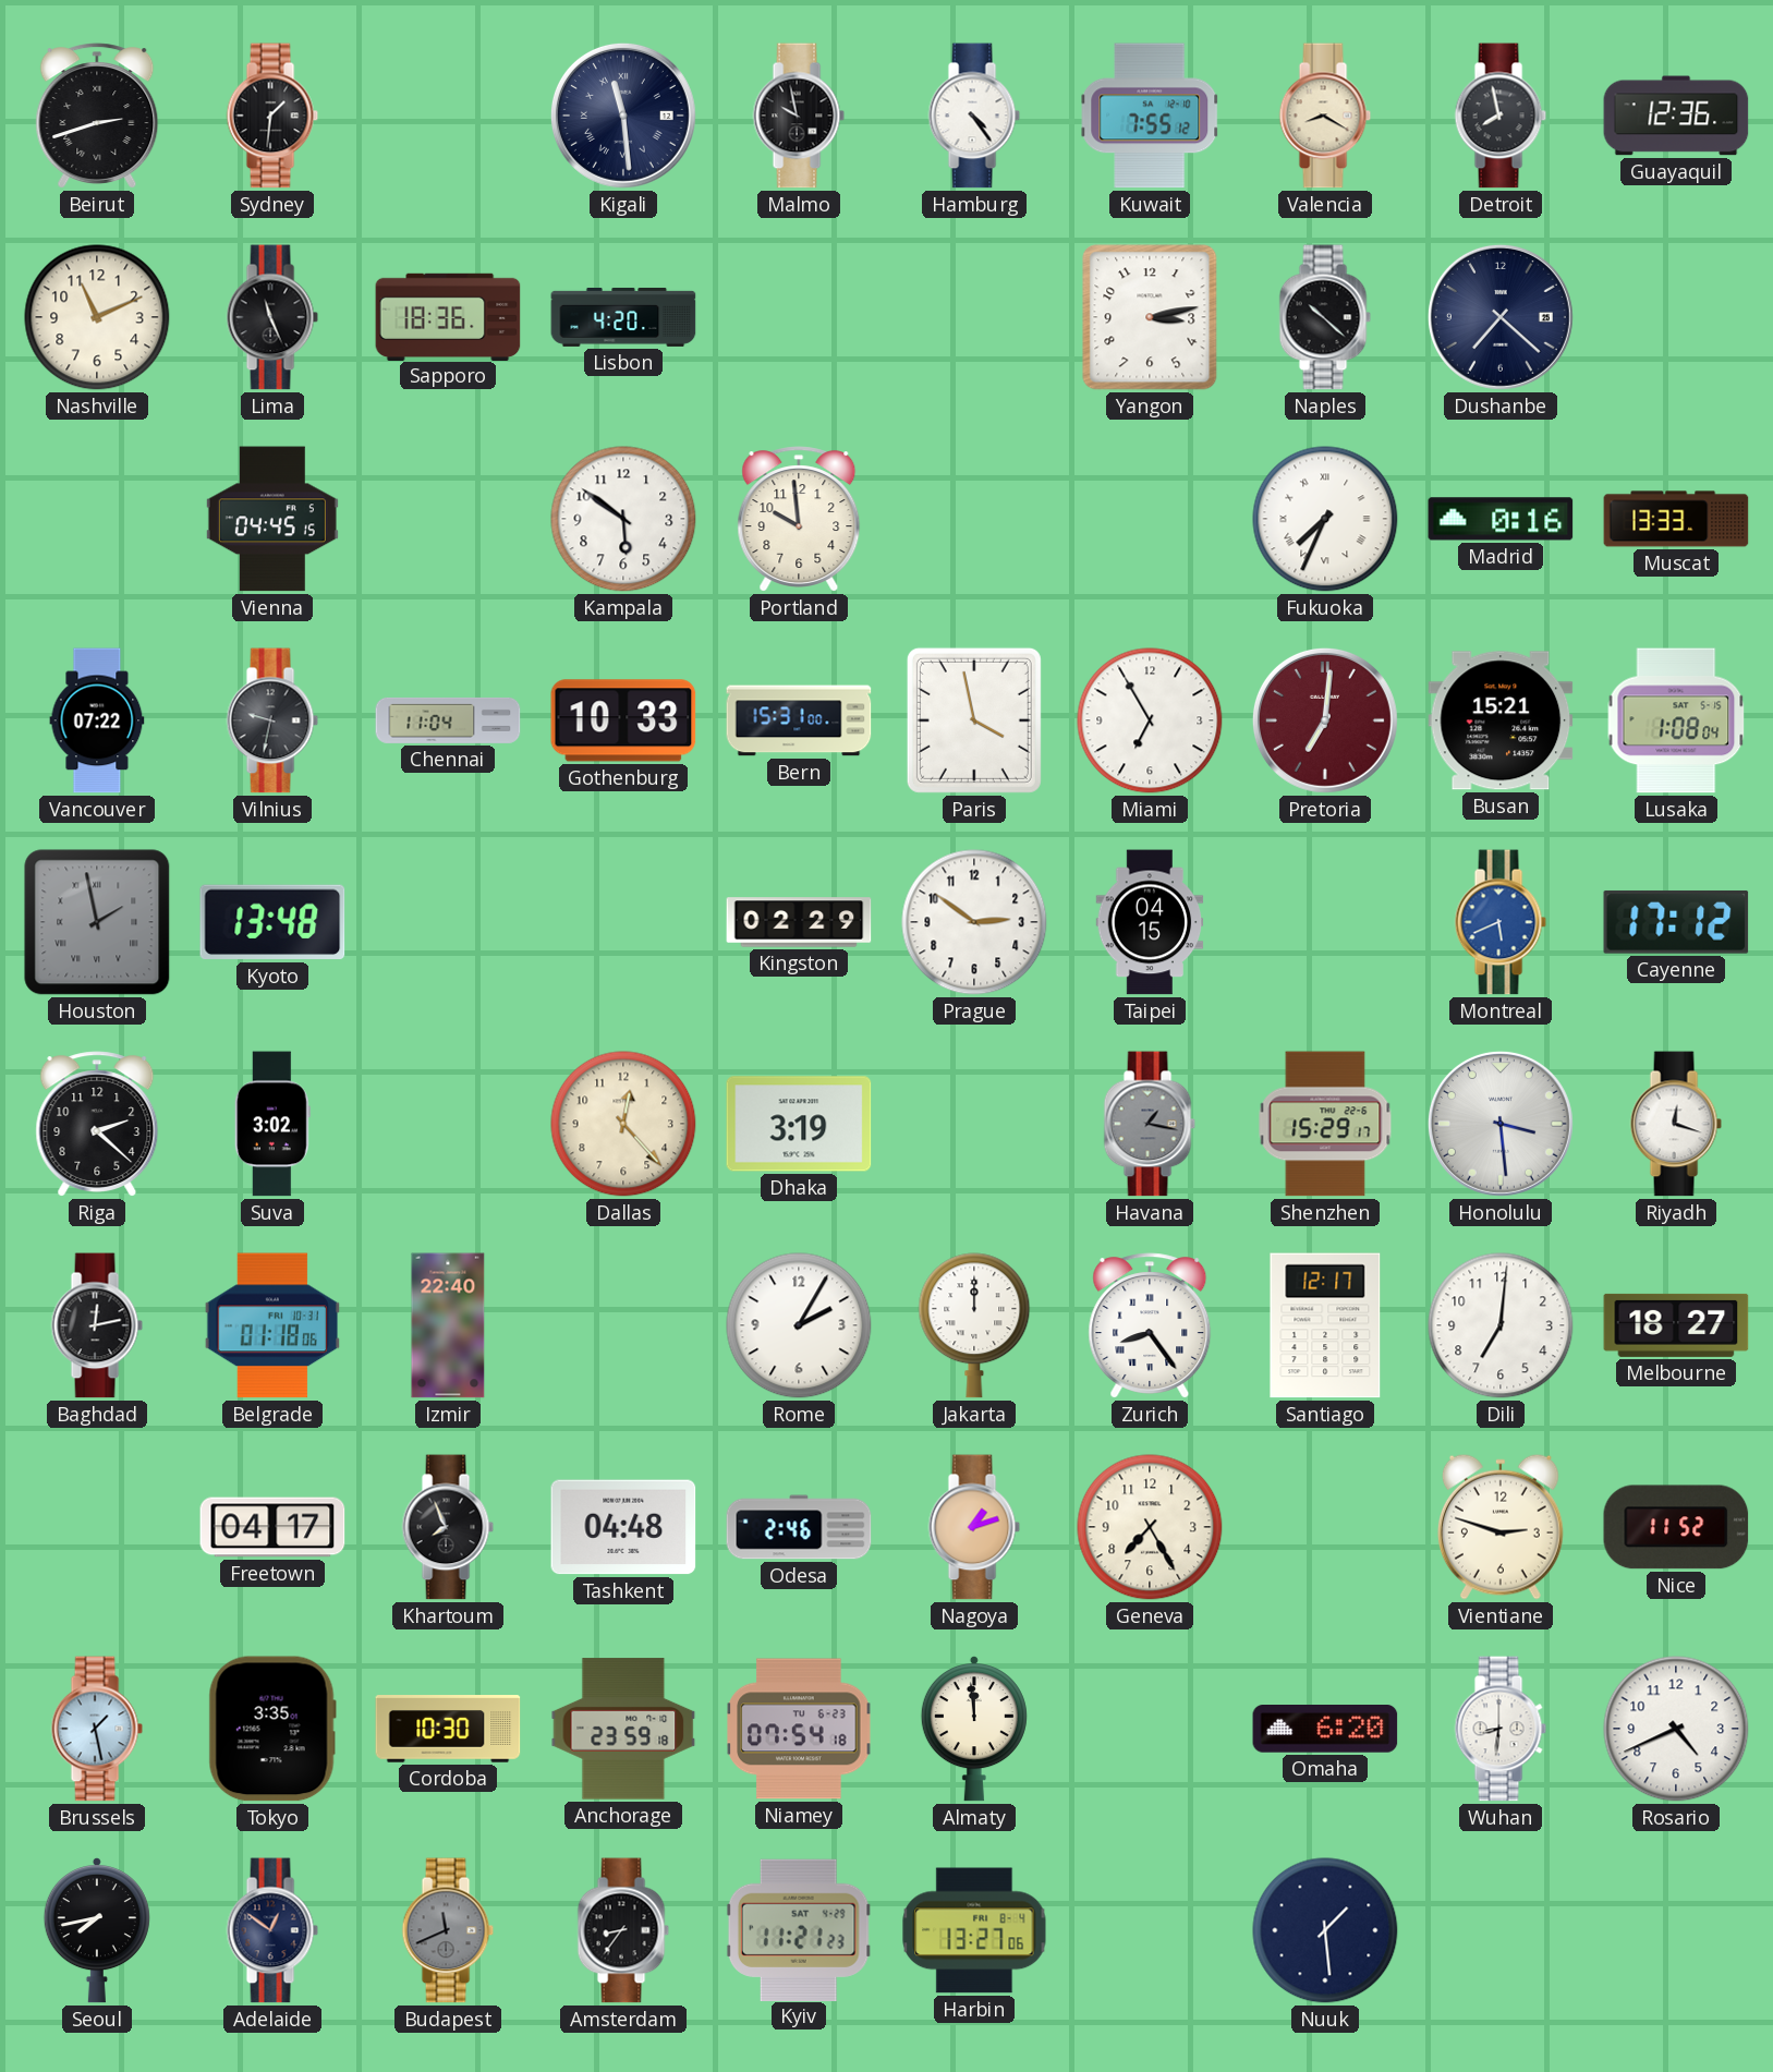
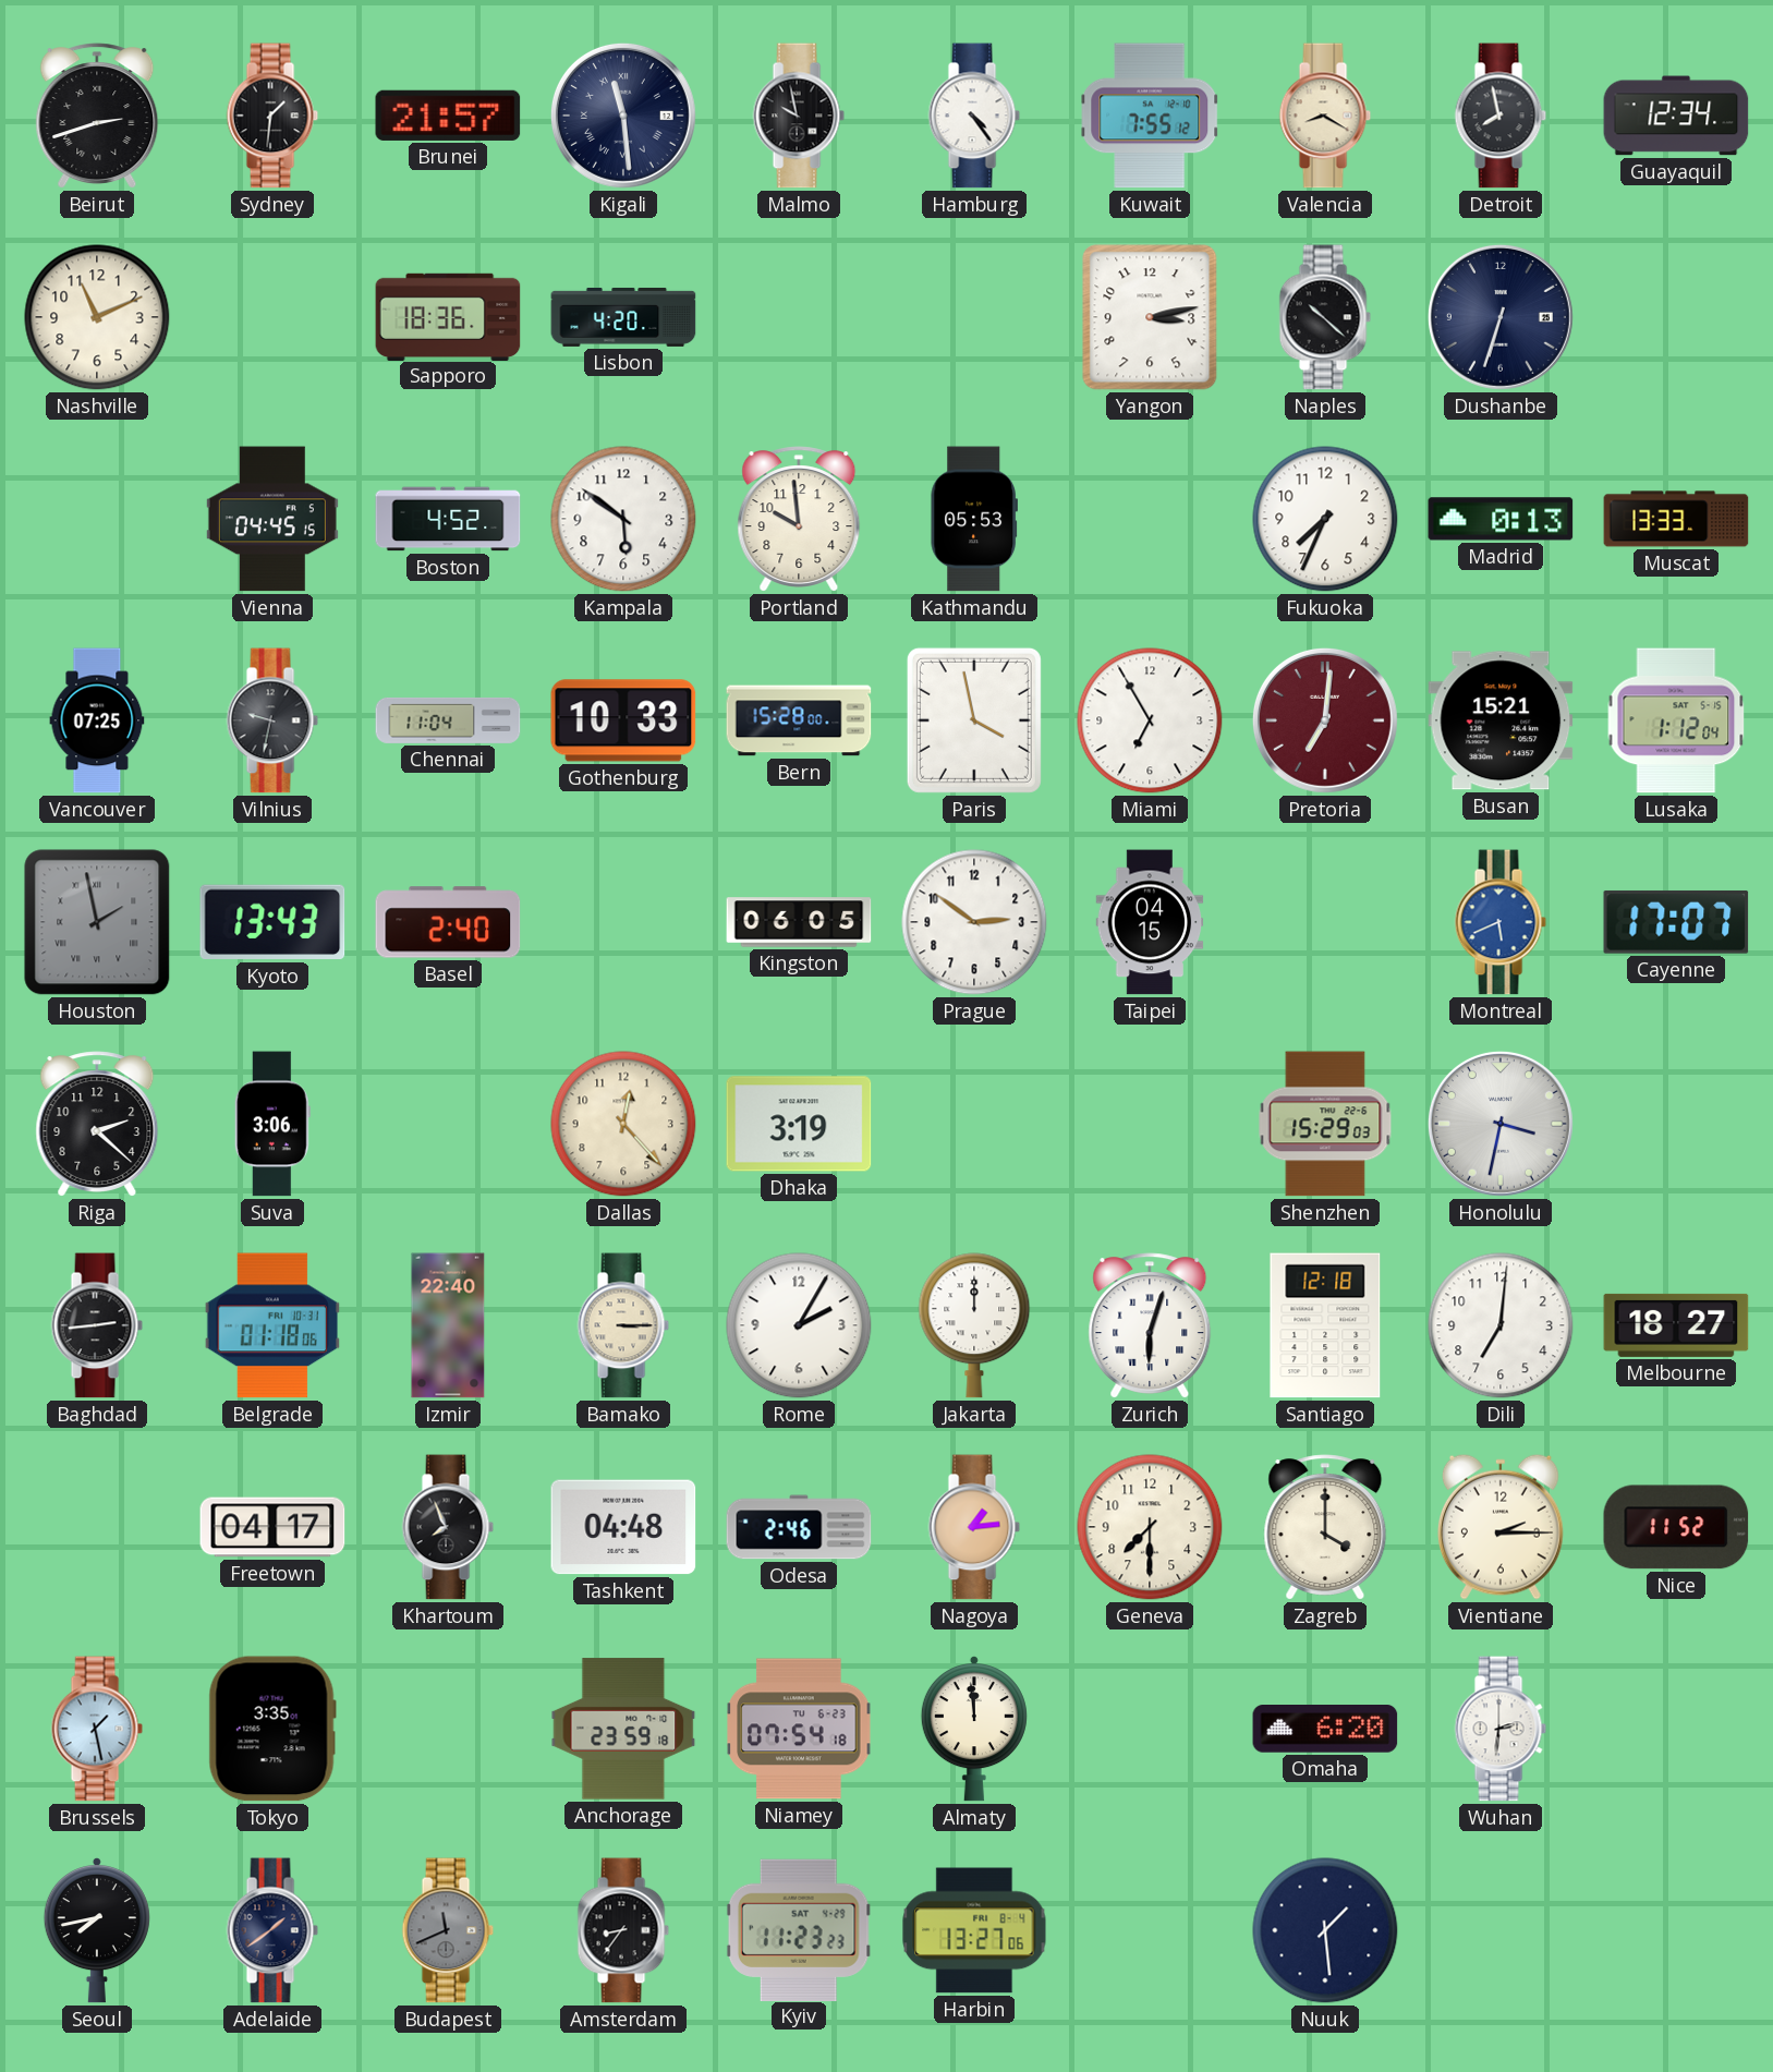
Brunei: none -> 21:57
Guayaquil: 12:36 -> 12:34
Lima: 11:26 -> none
Dushanbe: 7:22 -> 6:33
Boston: none -> 4:52
Kathmandu: none -> 05:53
Fukuoka numerals: Roman -> Arabic
Madrid: 0:16 -> 0:13
Vancouver: 07:22 -> 07:25
Bern: 15:31 -> 15:28
Lusaka: 1:08 -> 1:12
Kyoto: 13:48 -> 13:43
Basel: none -> 2:40
Kingston: 02:29 -> 06:05
Cayenne: 17:12 -> 17:07
Suva: 3:02 -> 3:06
Havana: 1:17 -> none
Shenzhen: 15:29:17 -> 15:29:03
Honolulu: 3:29 -> 3:32
Riyadh: 12:18 -> none
Baghdad: 12:13 -> 2:44
Bamako: none -> 3:15
Zurich: 8:24 -> 6:03
Santiago: 12:17 -> 12:18
Nagoya: 1:12 -> 1:14
Geneva: 7:25 -> 7:30
Zagreb: none -> 4:00
Vientiane: 2:48 -> 2:15
Cordoba: 10:30 -> none
Wuhan: 8:31 -> 2:31
Rosario: 4:41 -> none
Adelaide: 12:51 -> 1:39
Kyiv: 11:21 -> 11:23
